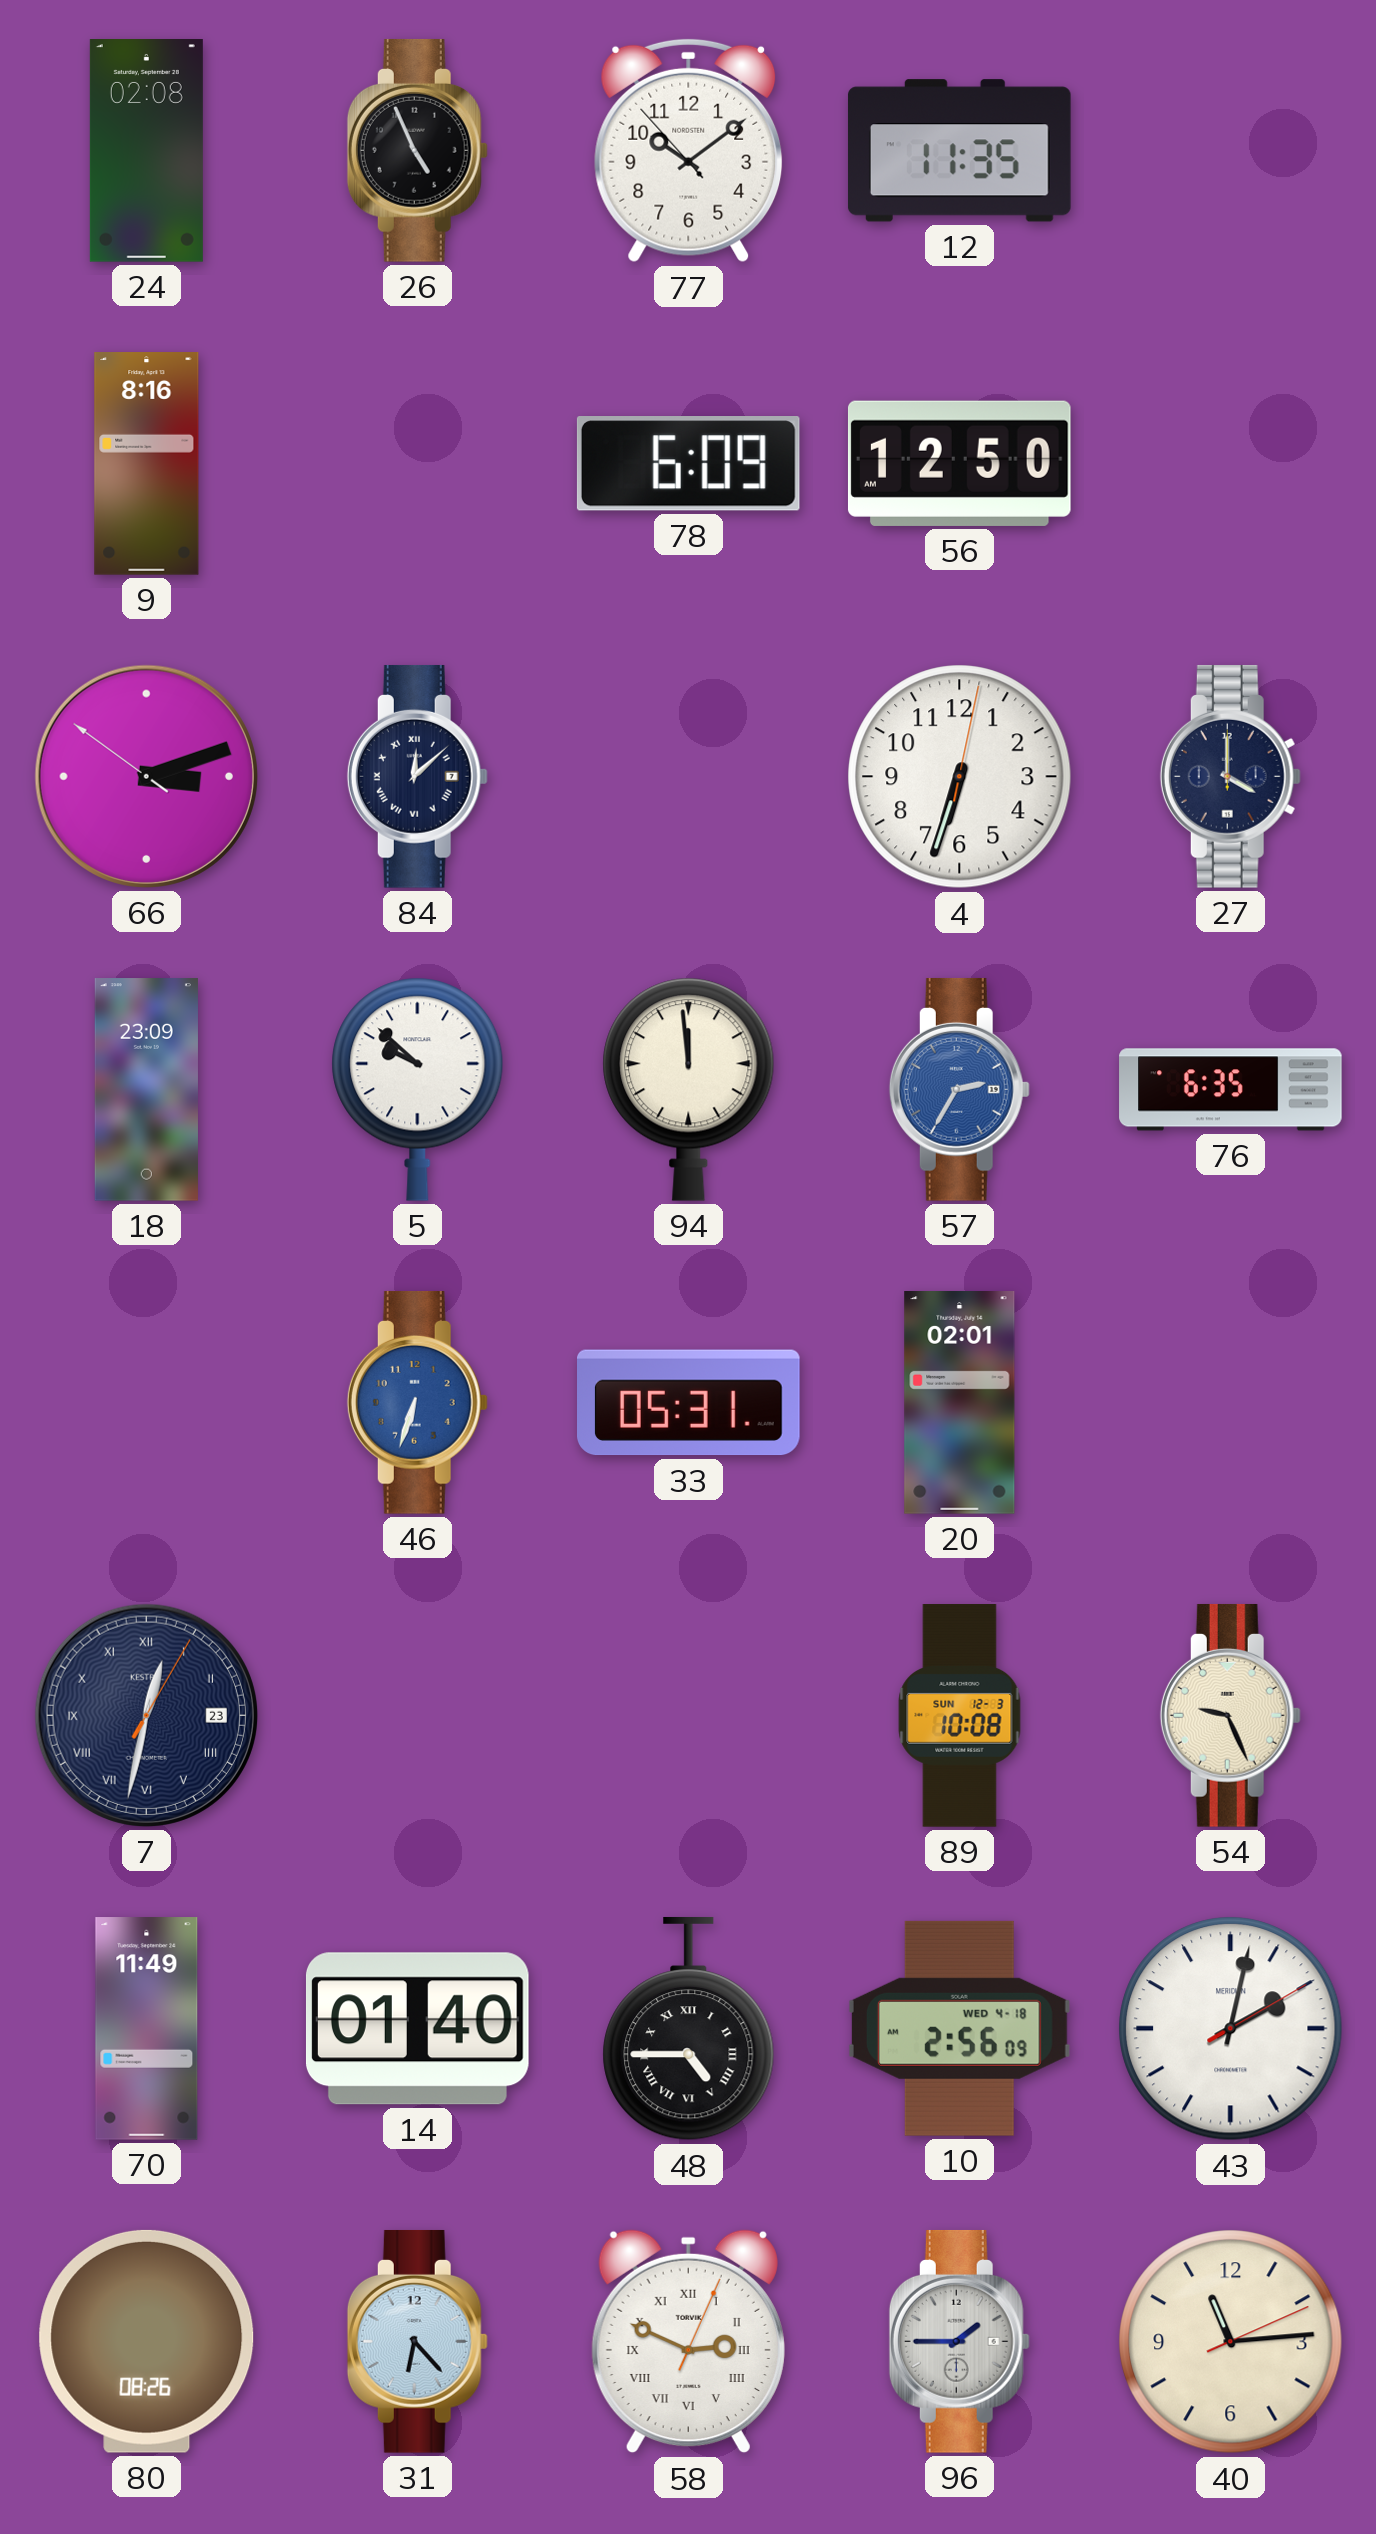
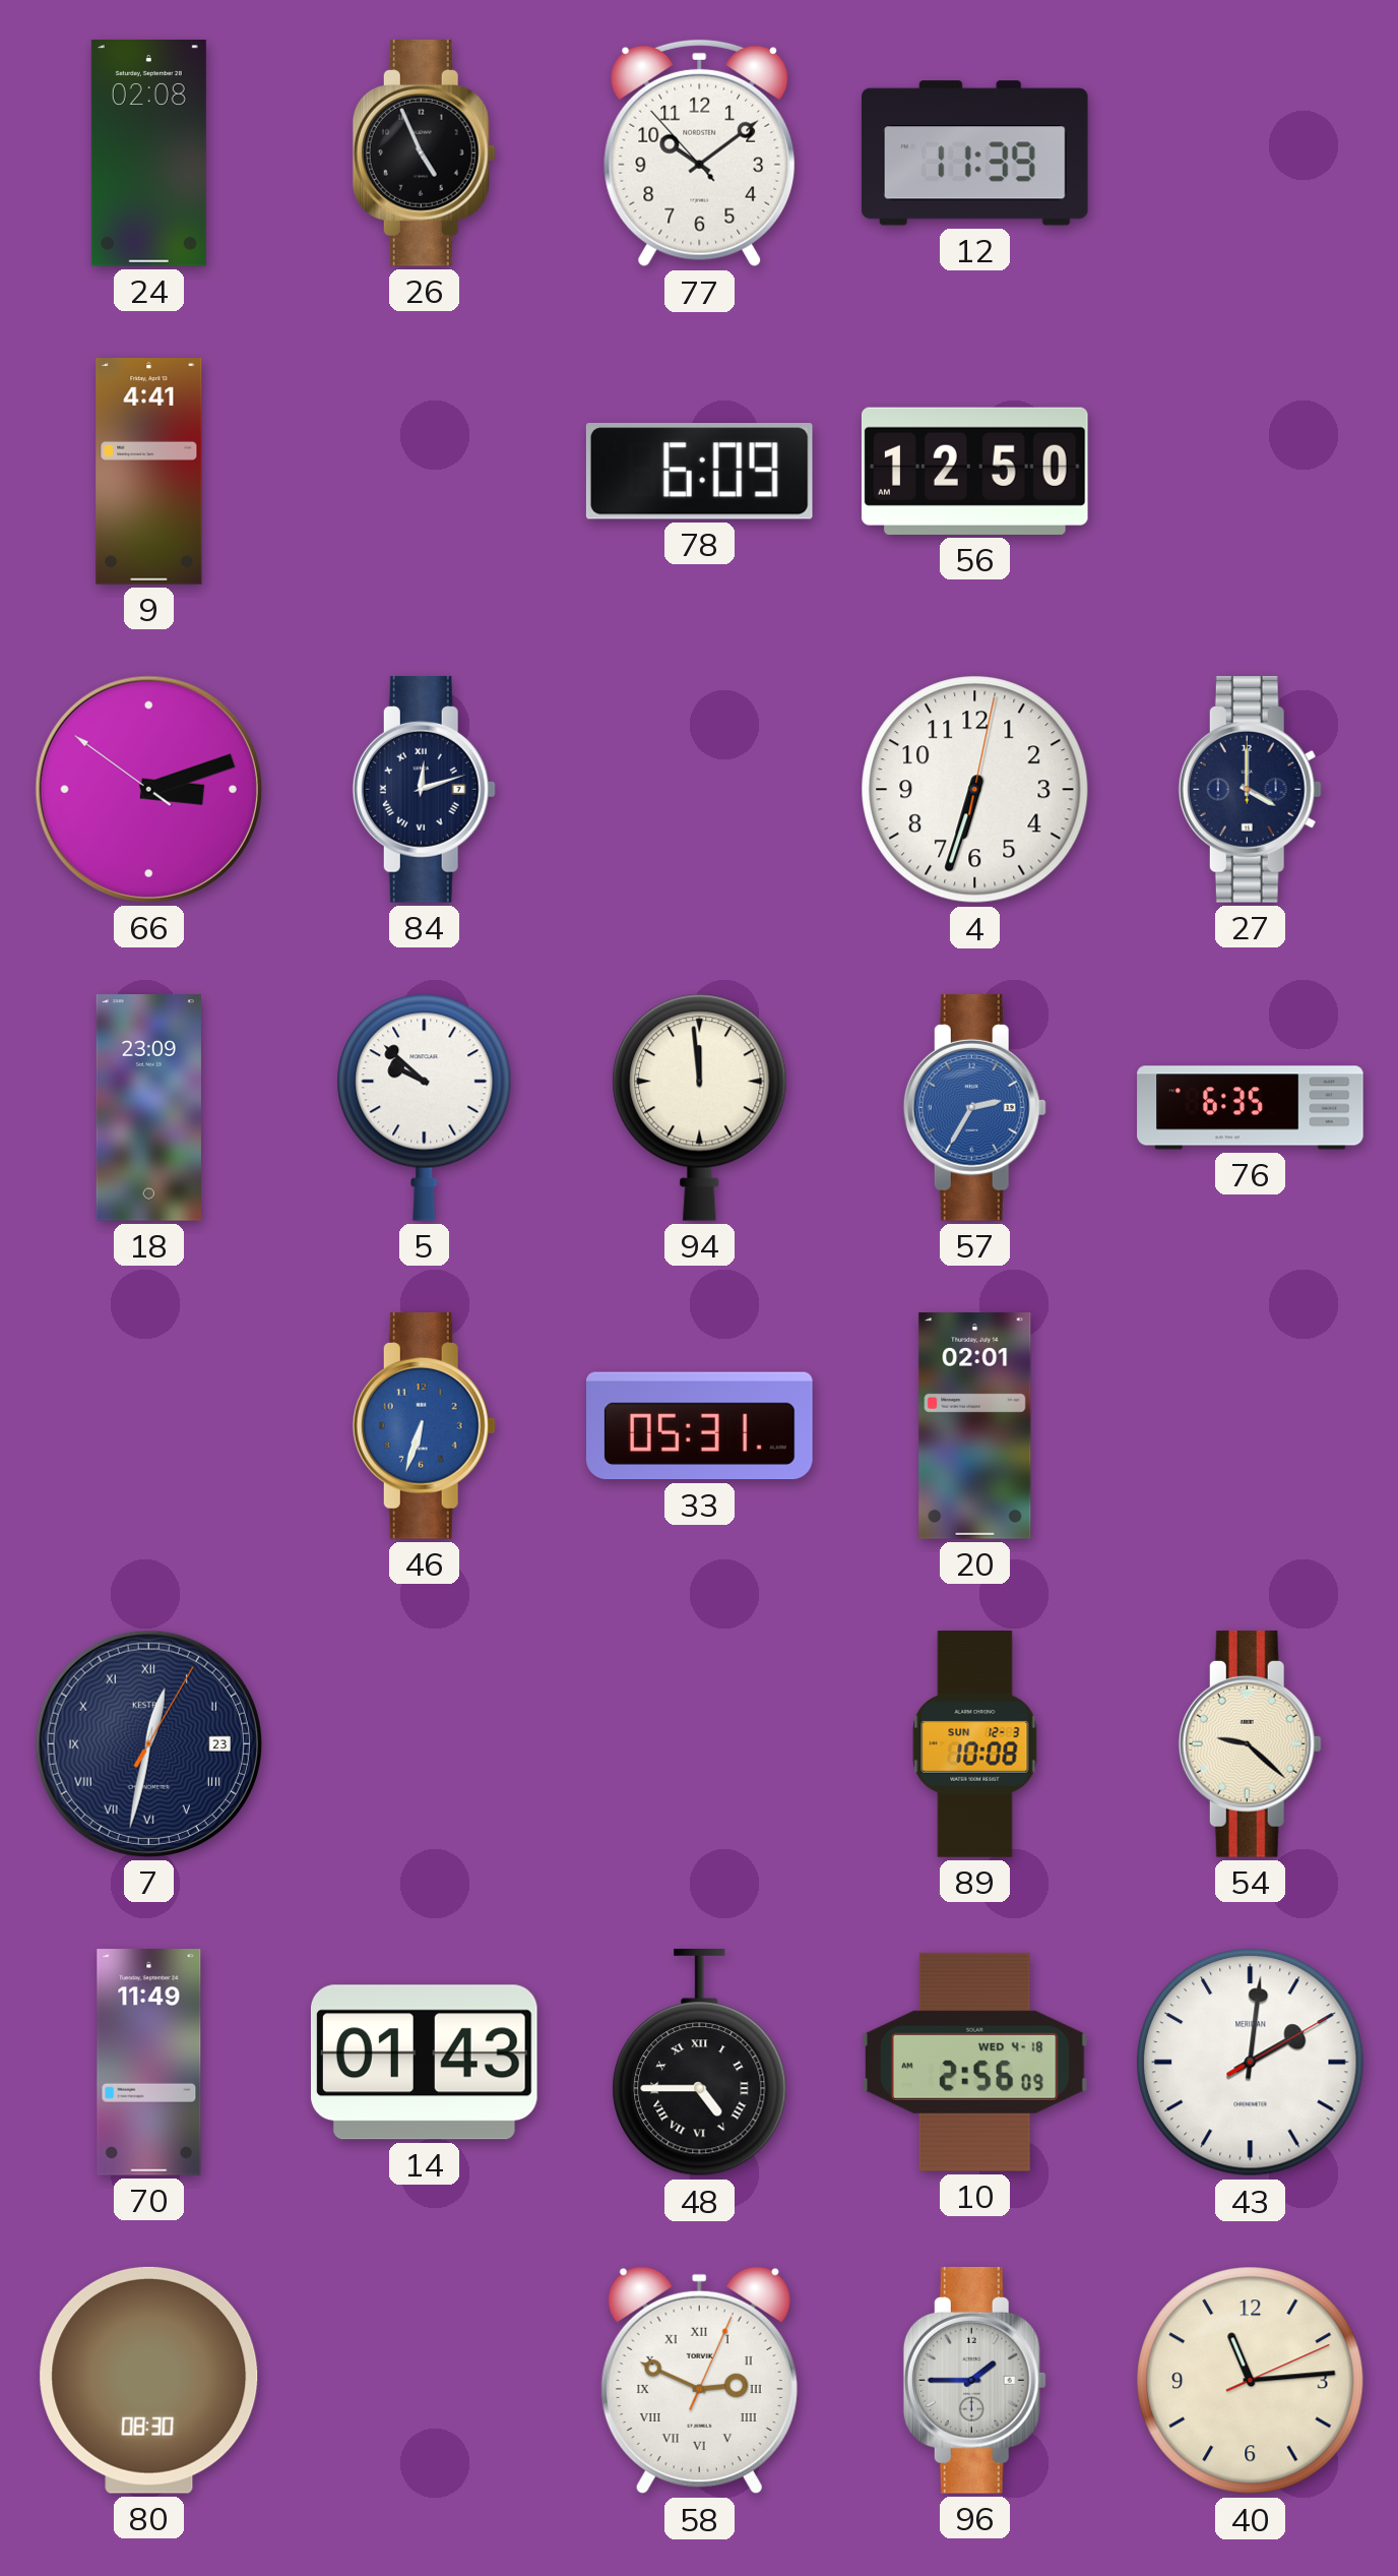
12: 11:35 -> 11:39
9: 8:16 -> 4:41
84: 12:08 -> 12:12
54: 9:26 -> 9:22
14: 01:40 -> 01:43
43: 2:02 -> 2:01
80: 08:26 -> 08:30
31: 6:23 -> none
